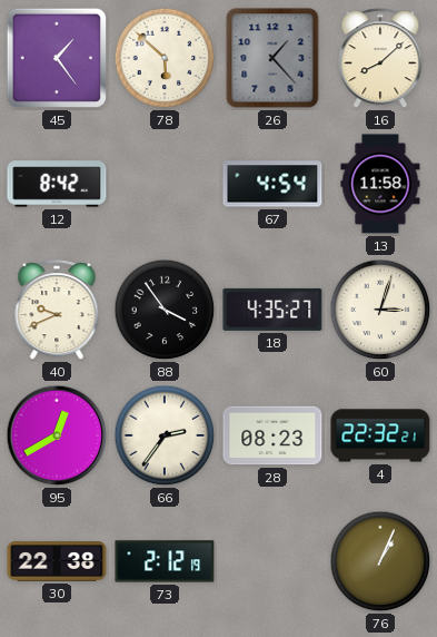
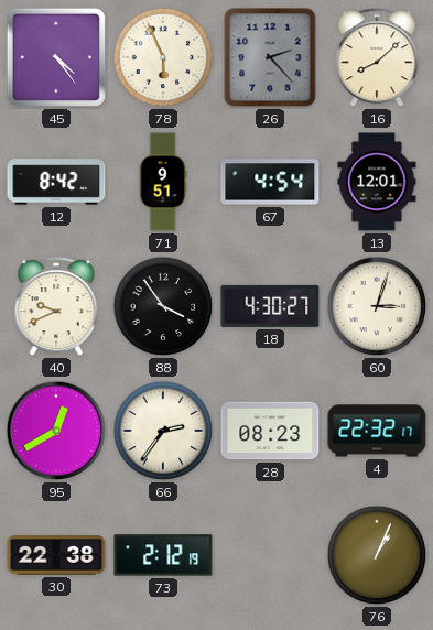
45: 1:24 -> 4:24
78: 5:52 -> 5:56
26: 1:23 -> 2:23
71: none -> 9:51
13: 11:58 -> 12:01
18: 4:35 -> 4:30
4: 22:32:21 -> 22:32:17
